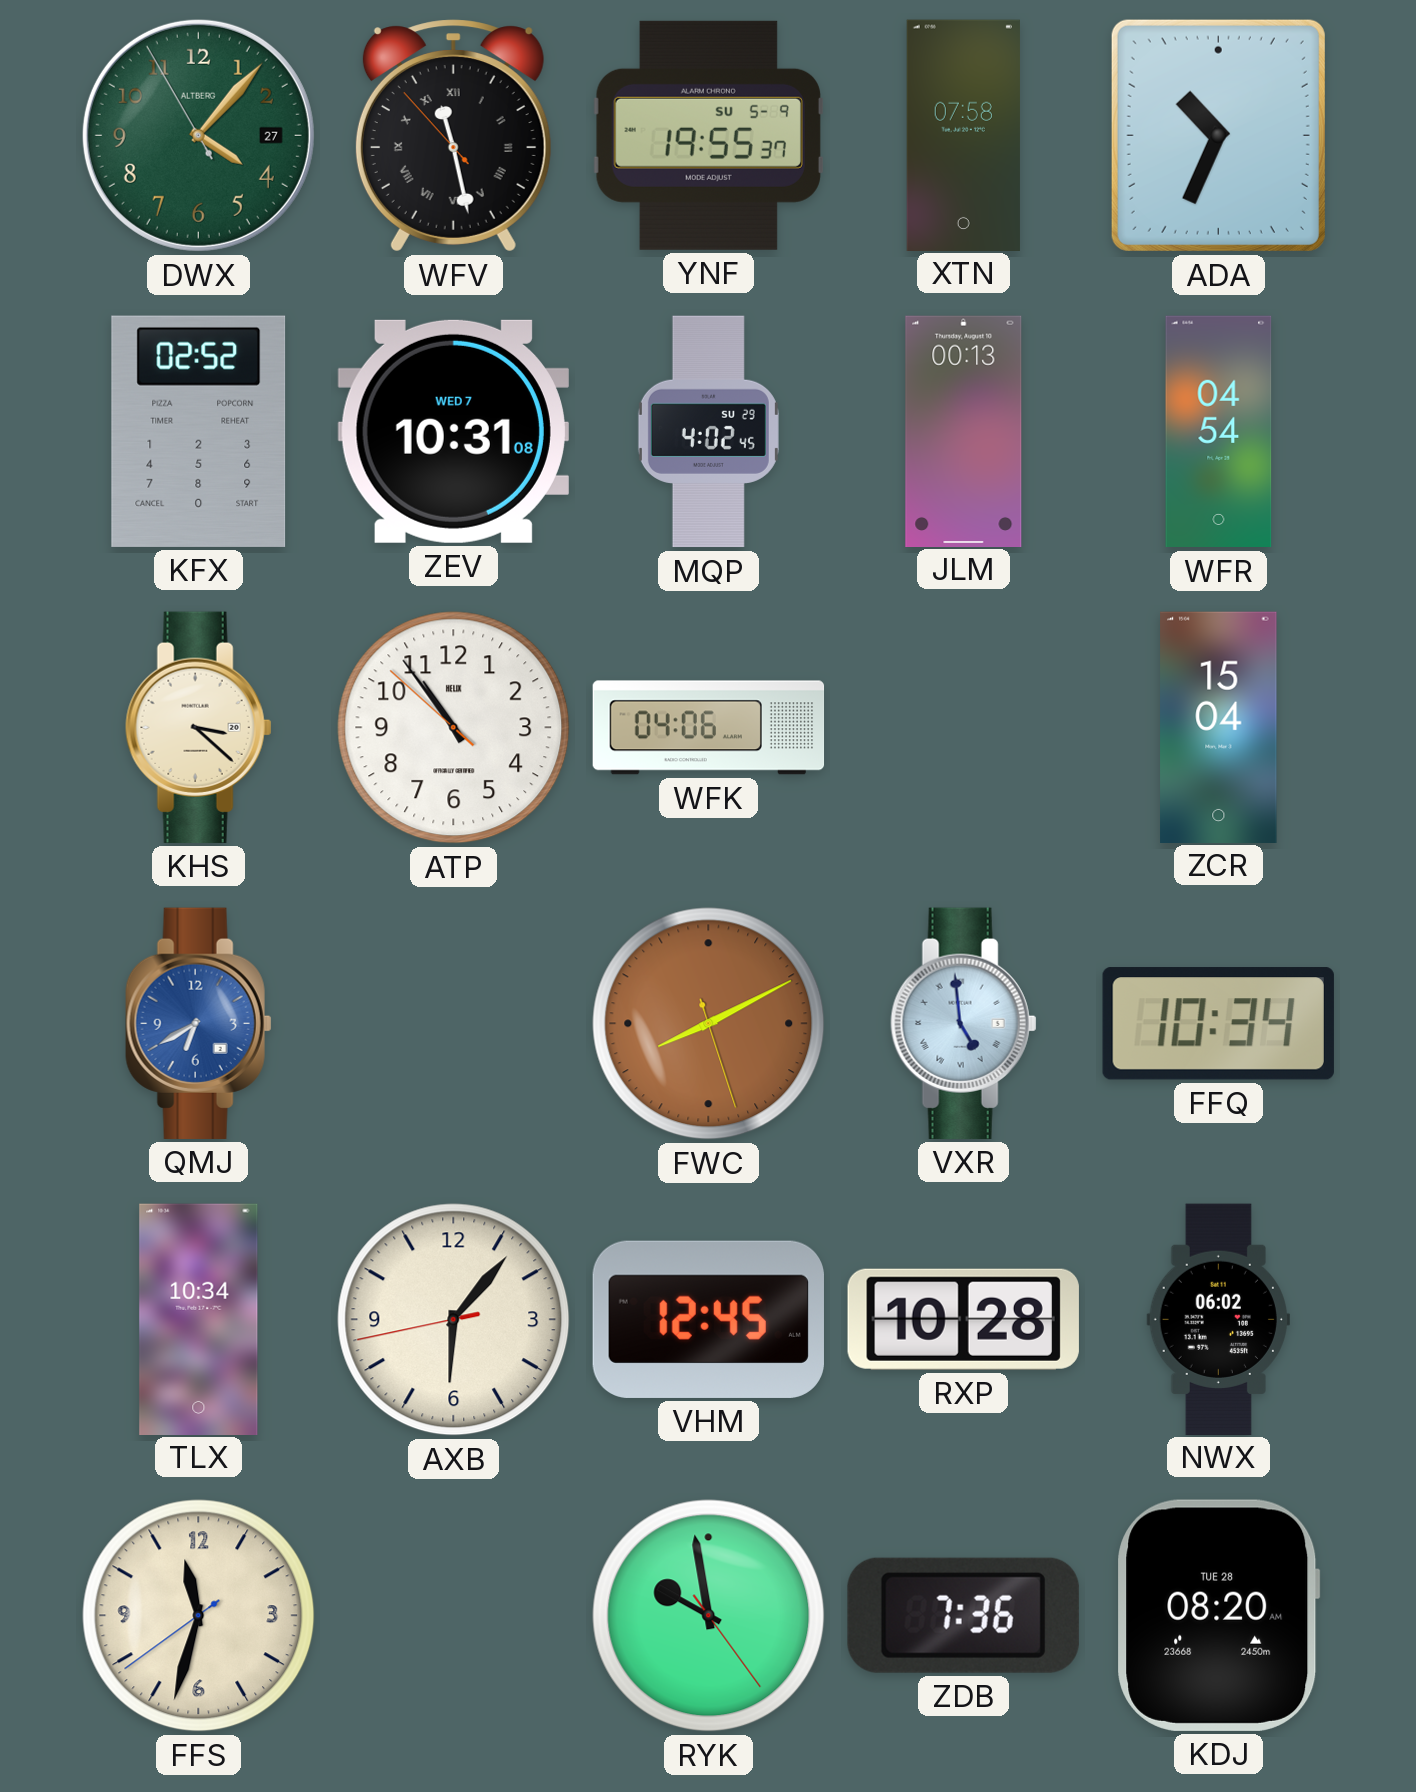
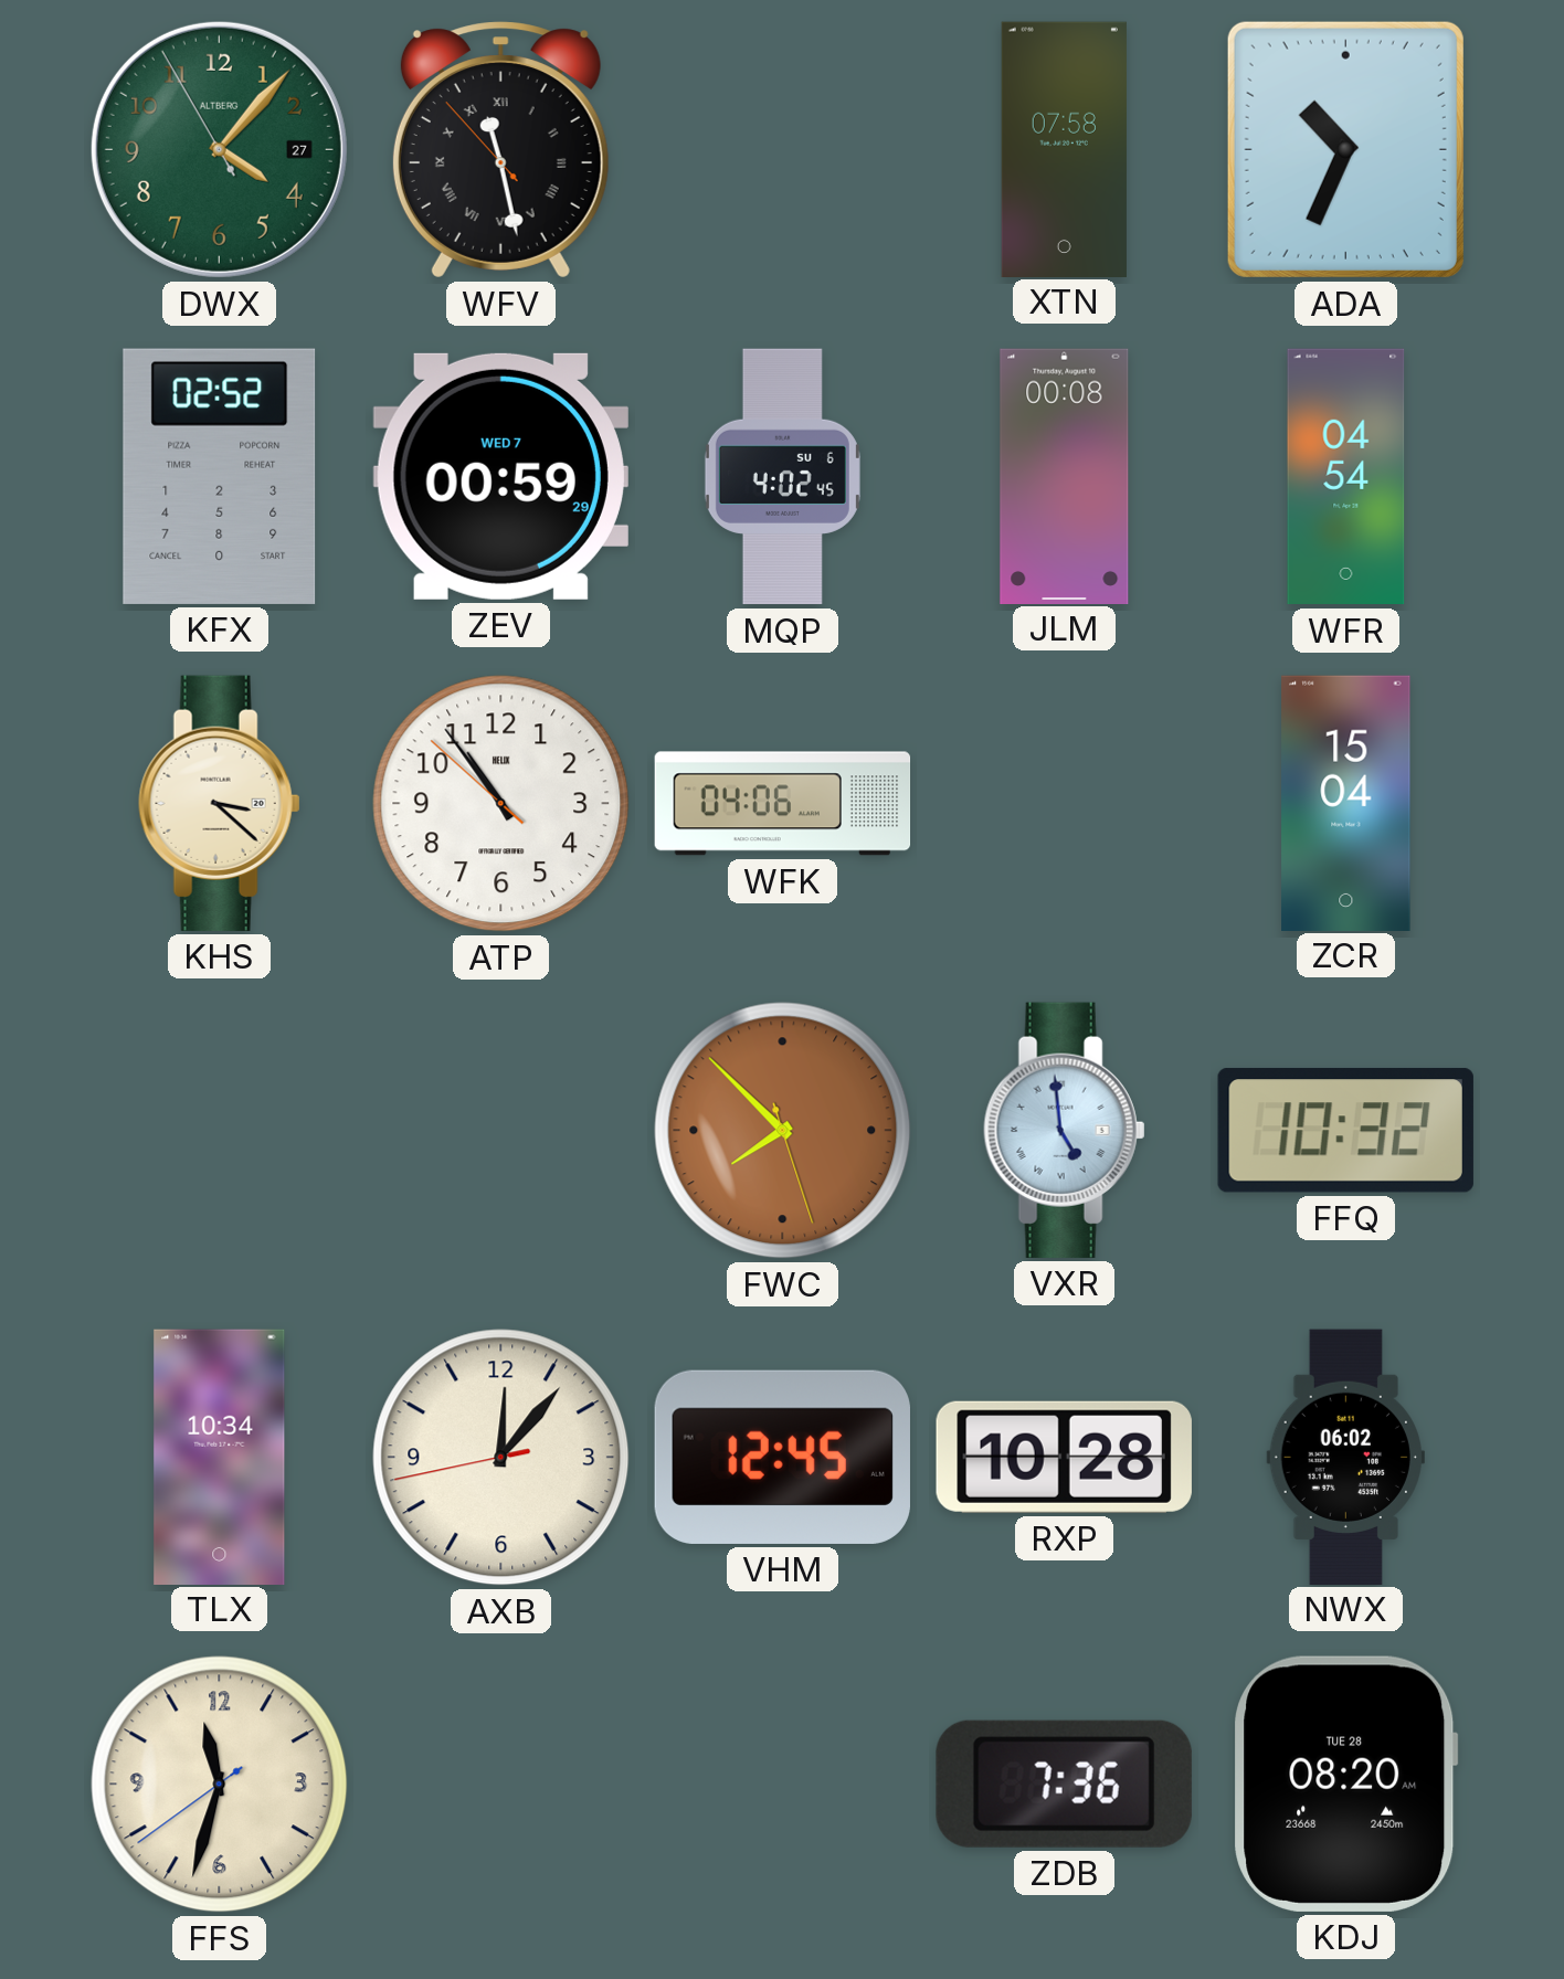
YNF: 19:55 -> none
ZEV: 10:31 -> 00:59
MQP date: SU 29 -> SU 6
JLM: 00:13 -> 00:08
QMJ: 6:40 -> none
FWC: 8:10 -> 7:52
FFQ: 10:34 -> 10:32
AXB: 6:06 -> 12:06
RYK: 9:58 -> none
